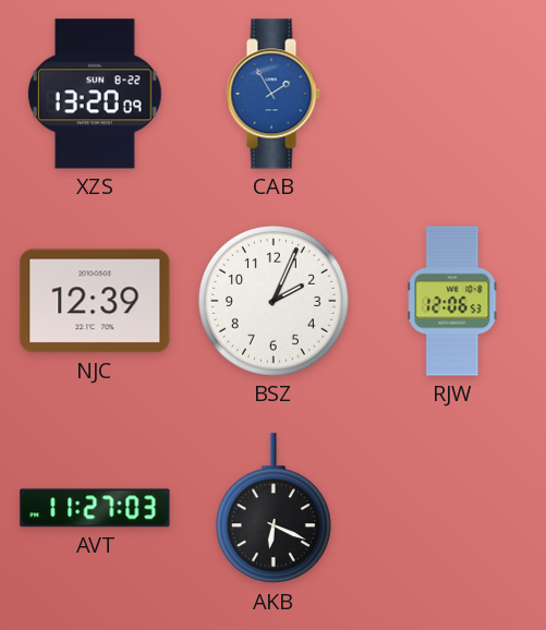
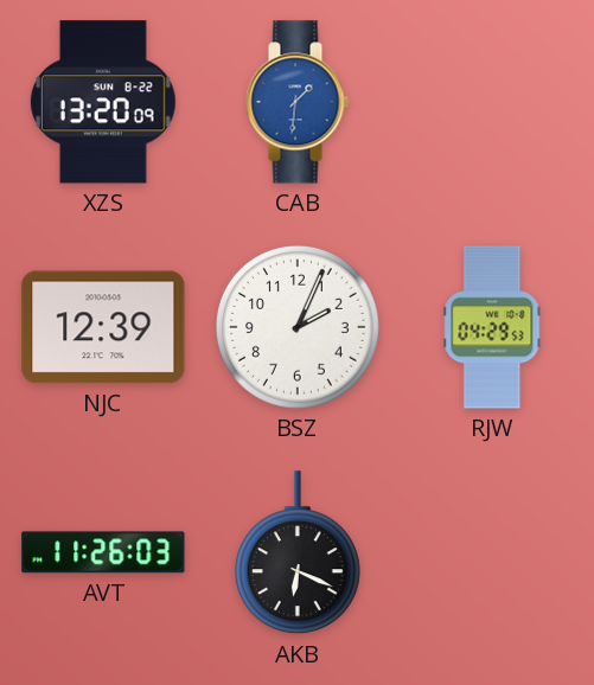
CAB: 1:55 -> 1:31
RJW: 12:06 -> 04:29
AVT: 11:27 -> 11:26
